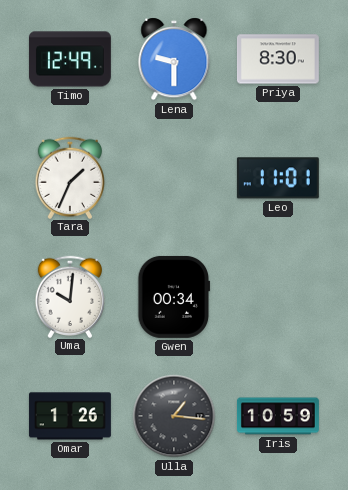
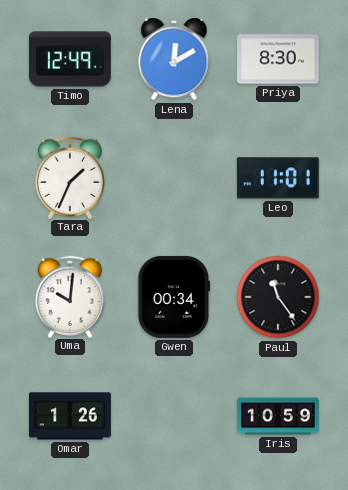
Lena: 9:30 -> 12:10
Paul: none -> 11:24
Ulla: 1:16 -> none
